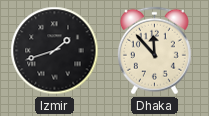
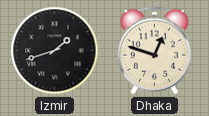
Dhaka: 11:53 -> 12:48
